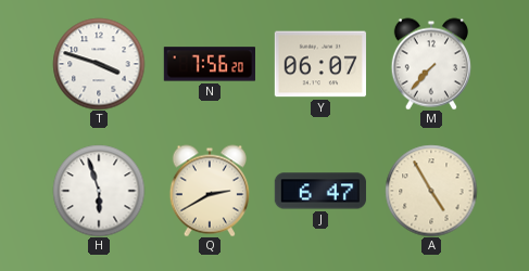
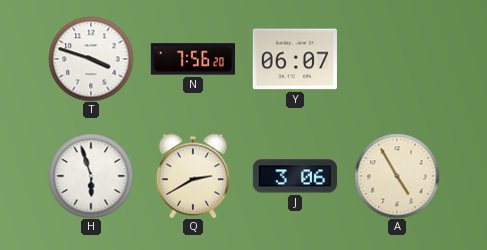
M: 7:37 -> none
J: 6:47 -> 3:06
